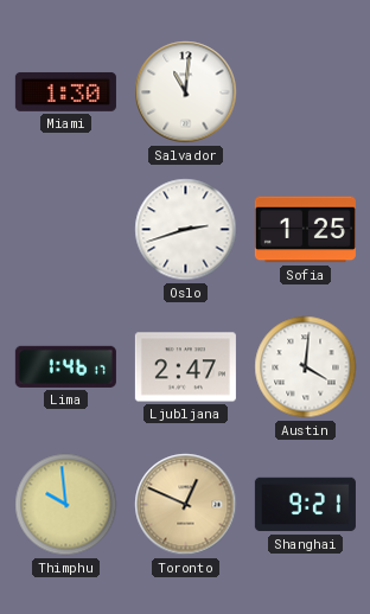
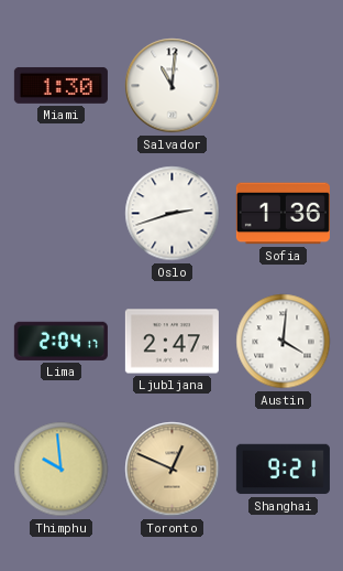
Sofia: 1:25 -> 1:36
Lima: 1:46 -> 2:04
